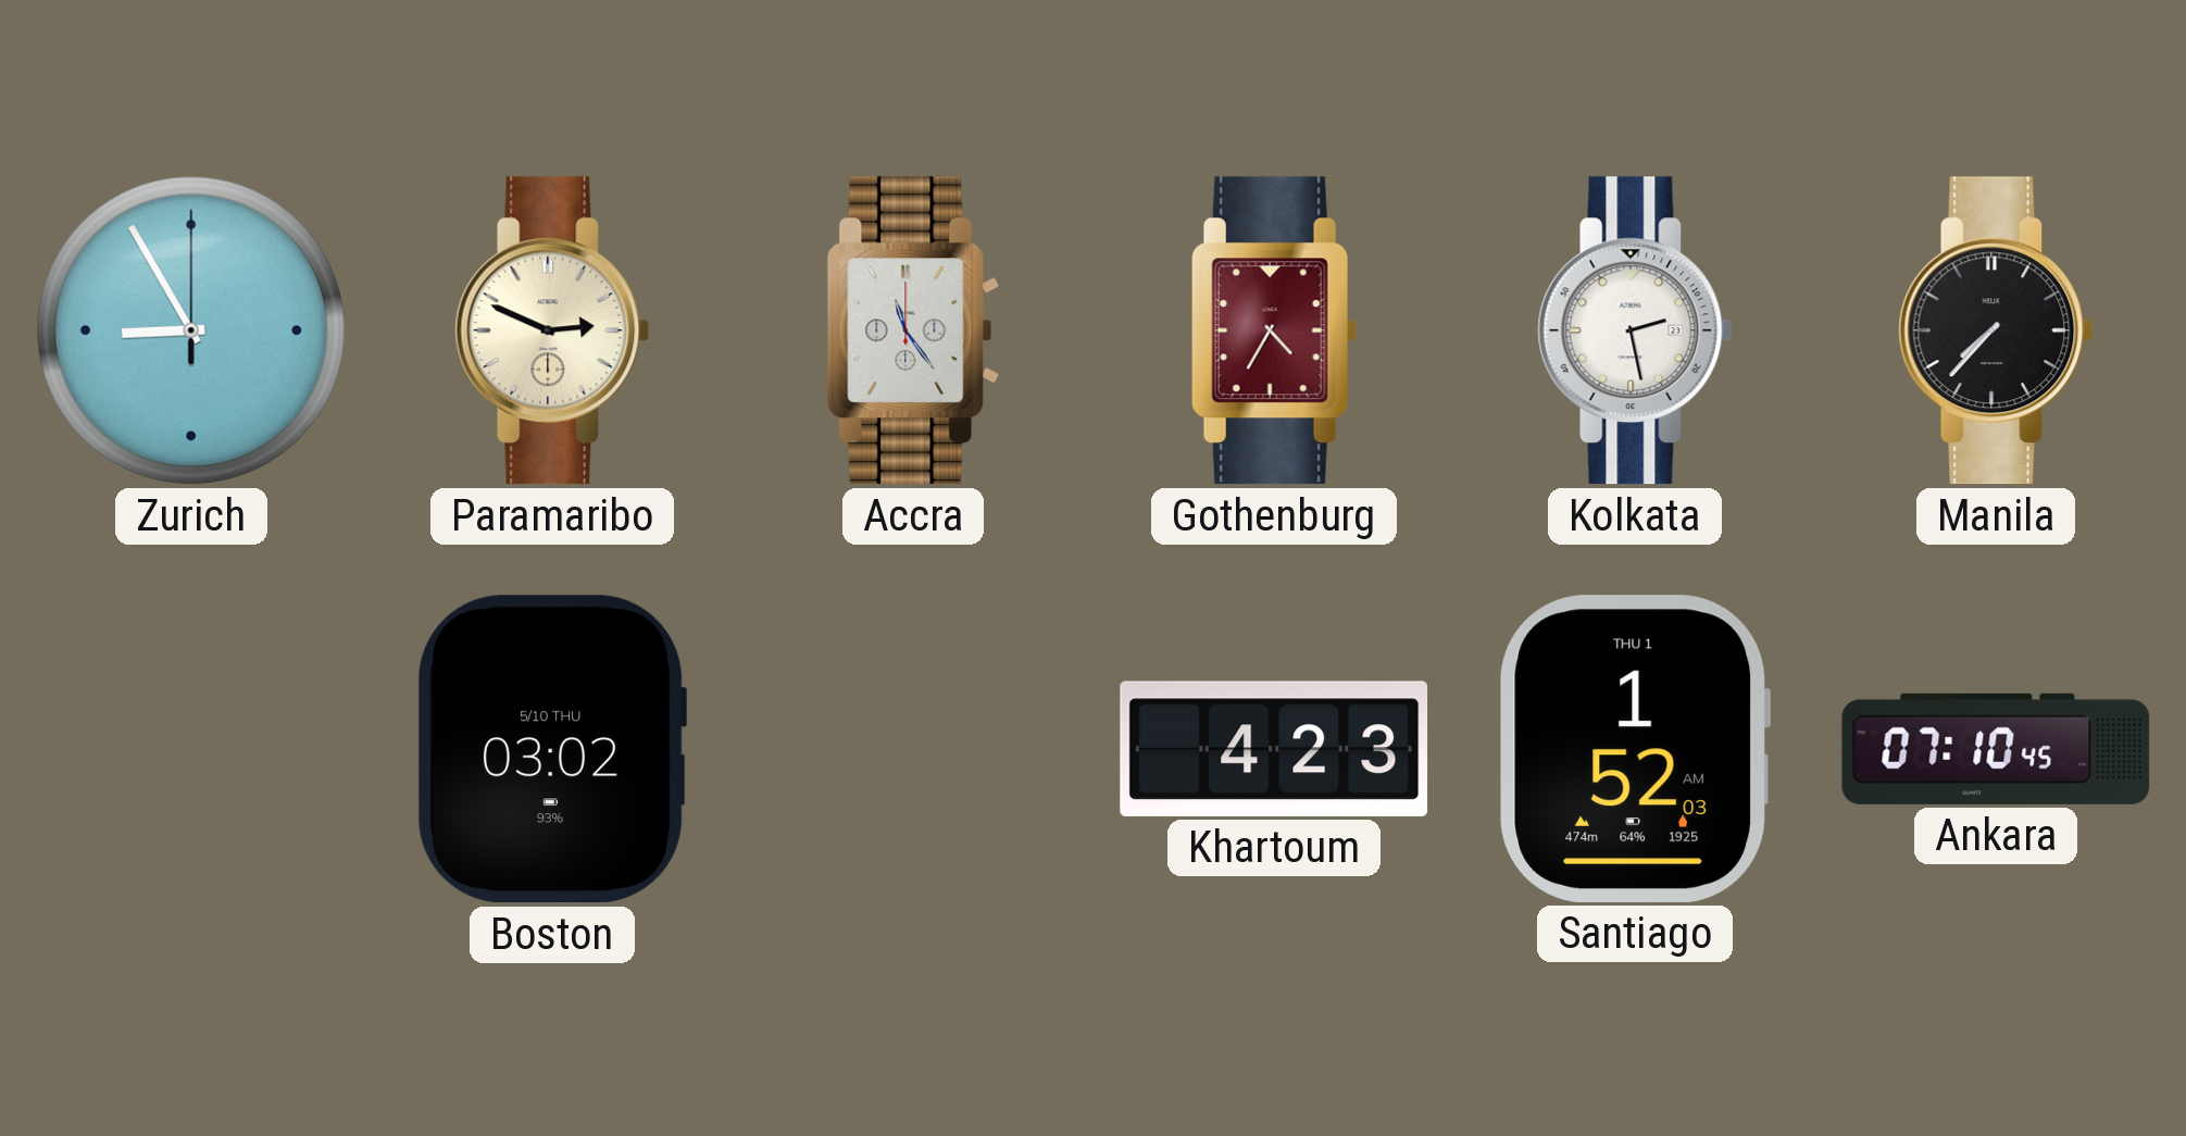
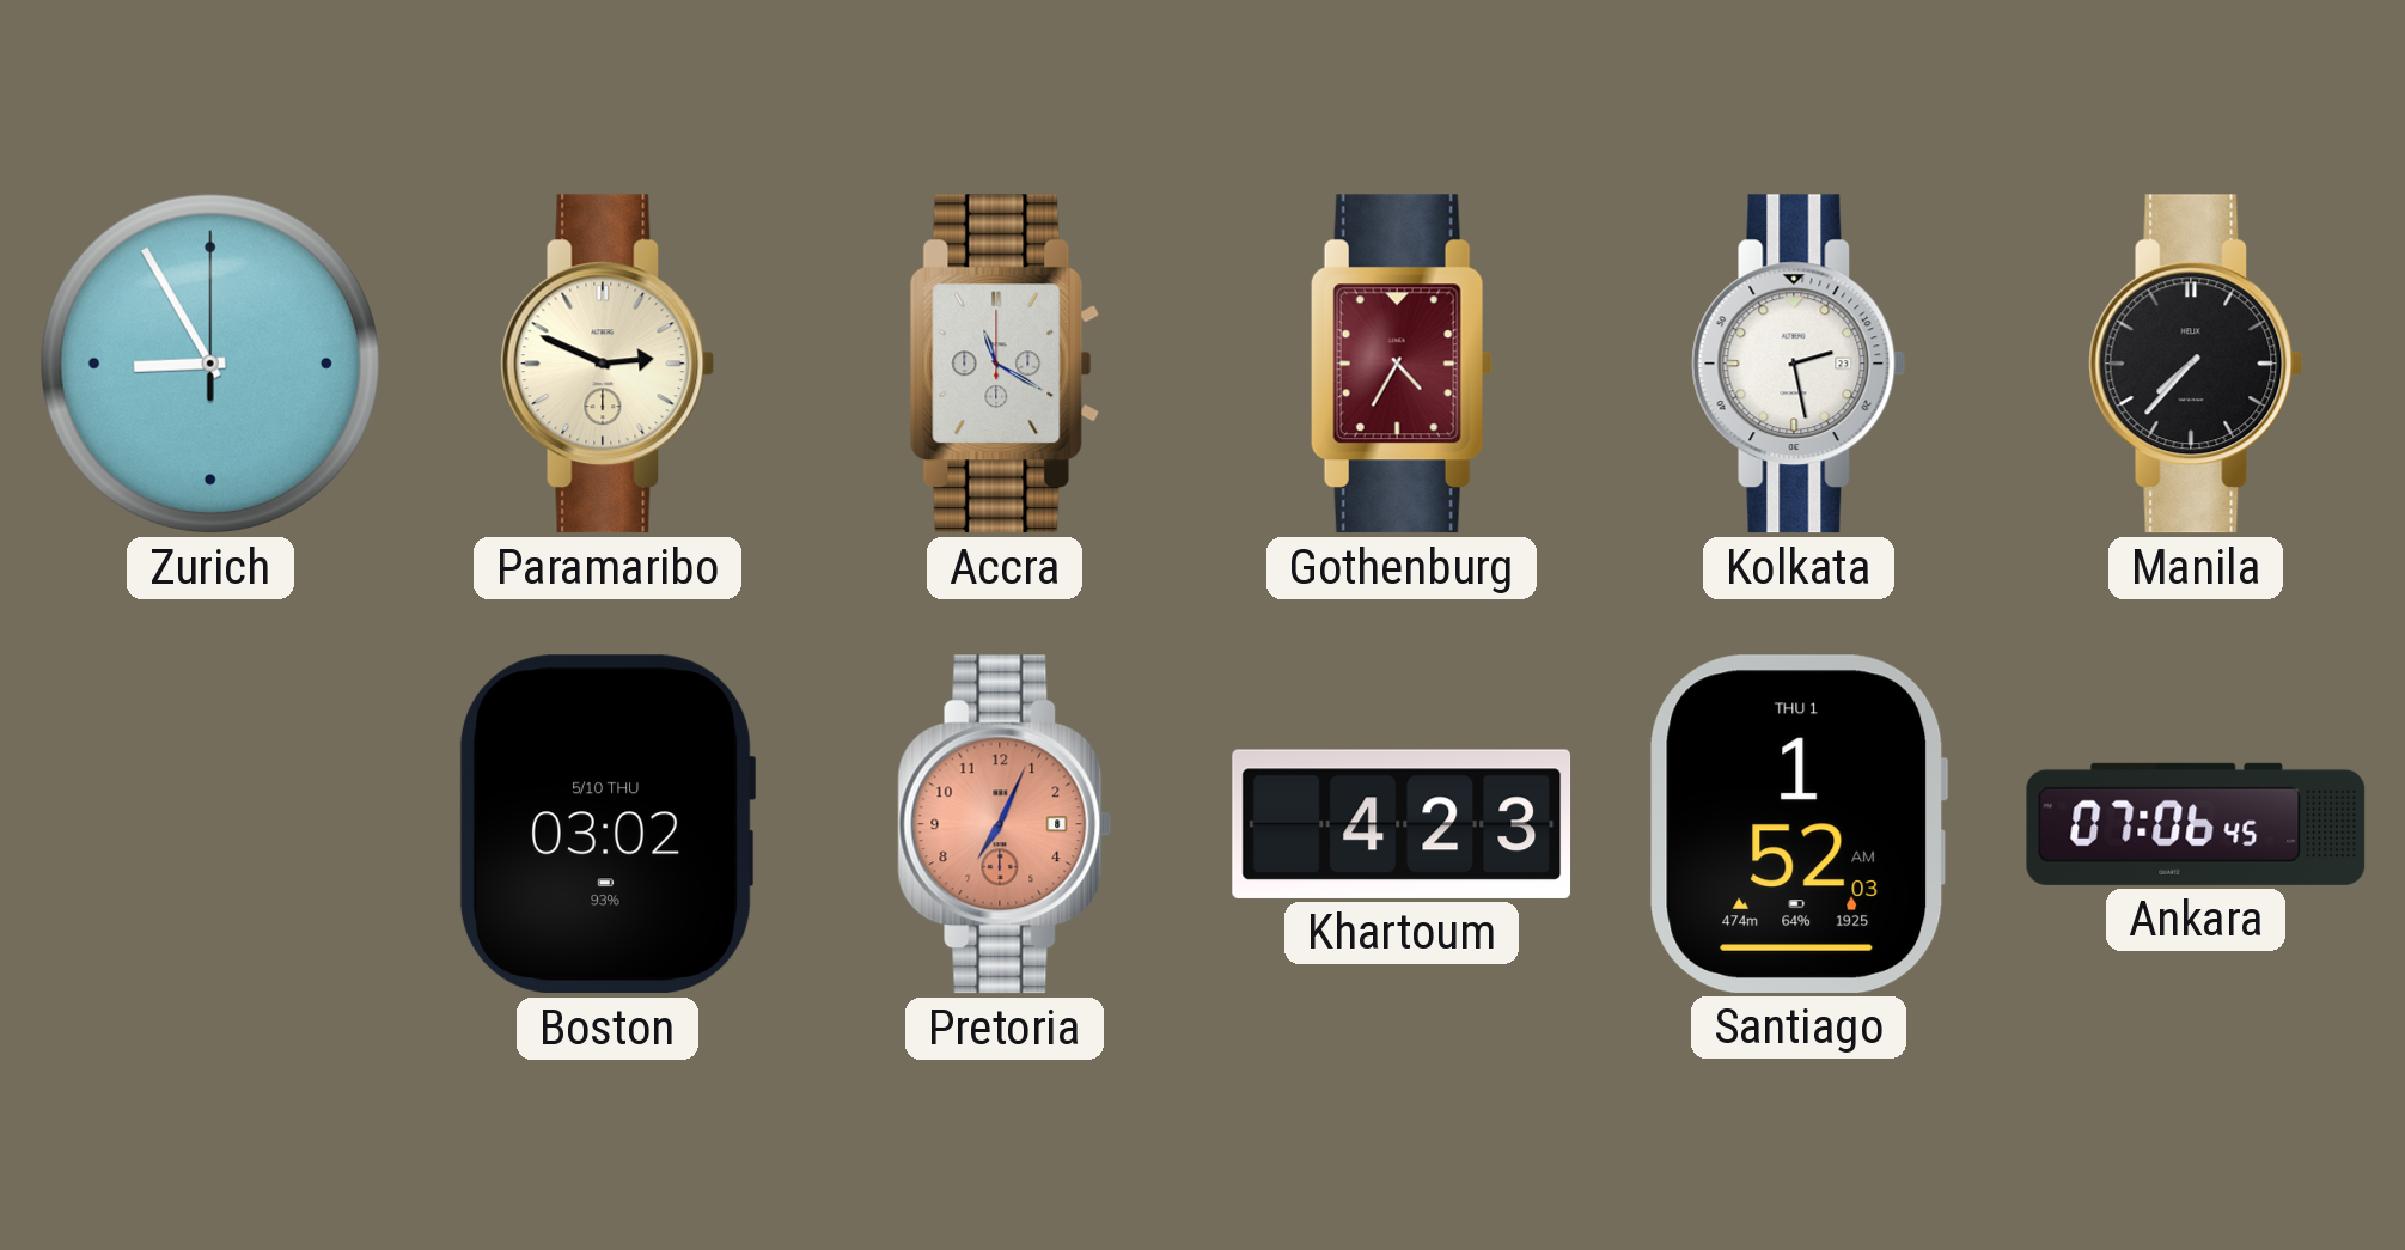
Accra: 11:24 -> 11:20
Pretoria: none -> 7:04
Ankara: 07:10 -> 07:06
